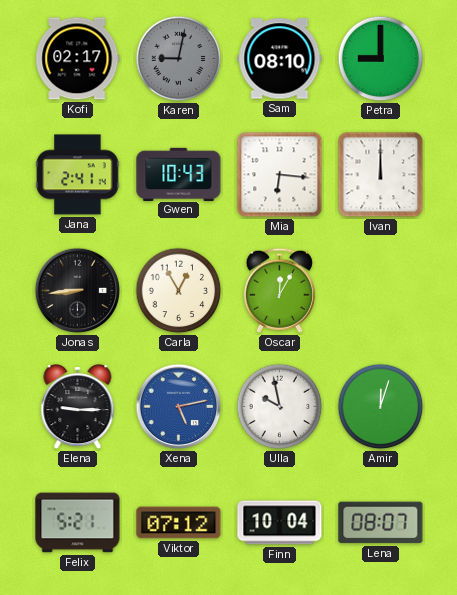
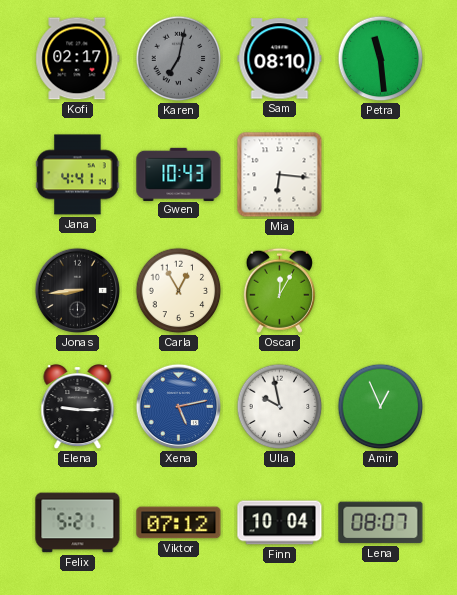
Karen: 9:02 -> 7:02
Petra: 9:00 -> 11:29
Jana: 2:41 -> 4:41
Ivan: 12:00 -> none
Amir: 12:03 -> 12:56
